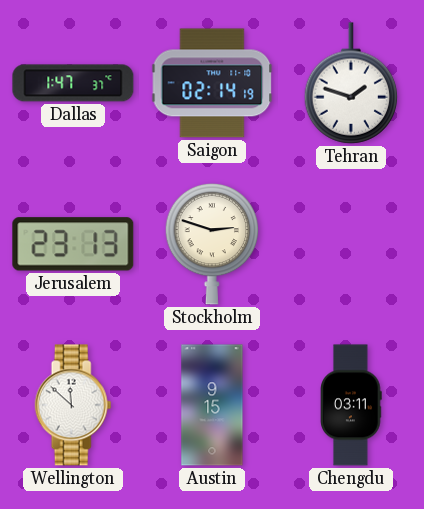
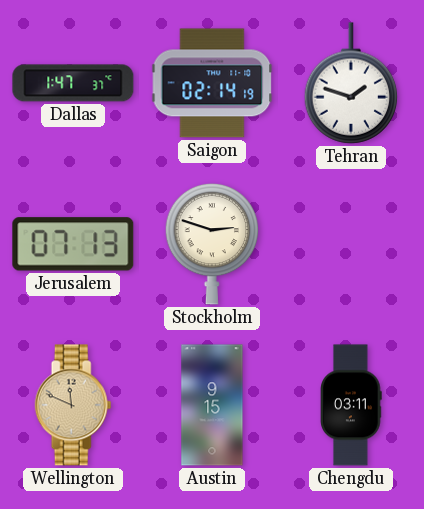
Jerusalem: 23:13 -> 07:13
Wellington: 11:52 -> 11:49
Wellington dial: white -> champagne
